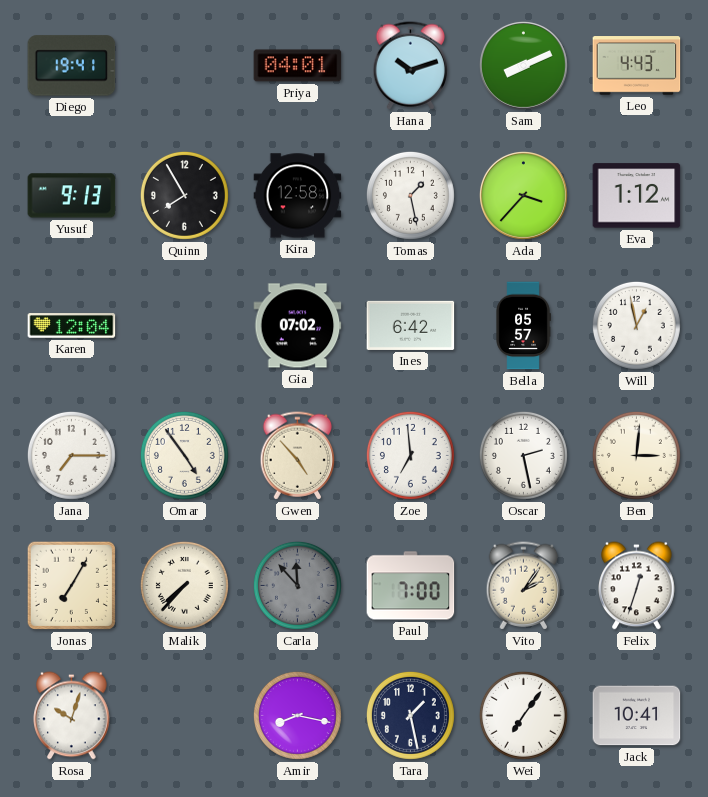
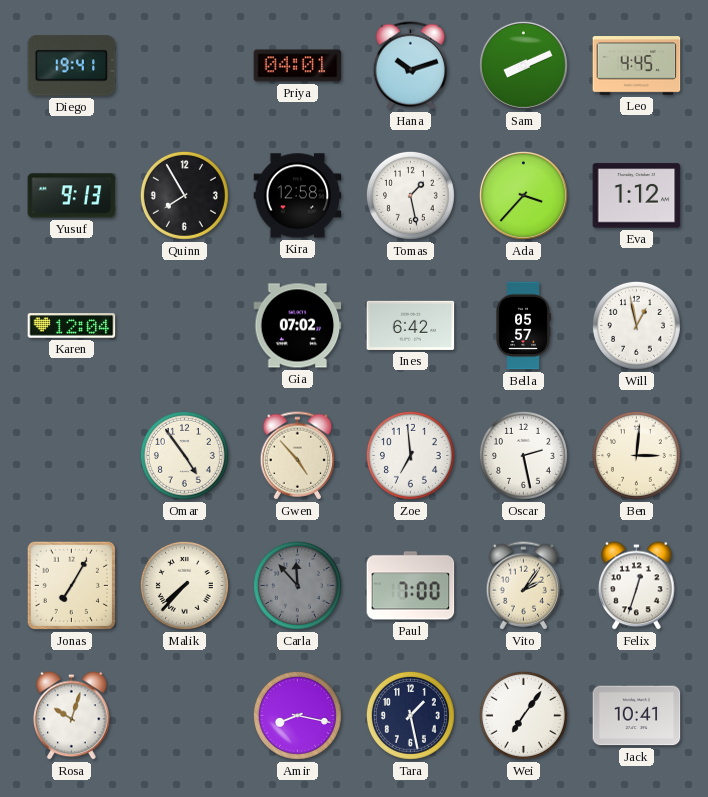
Leo: 4:43 -> 4:45
Jana: 7:15 -> none
